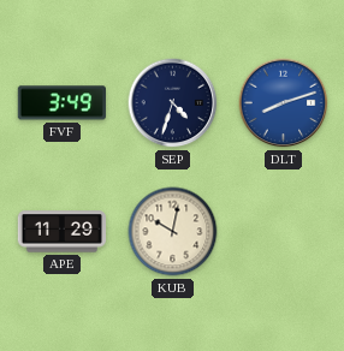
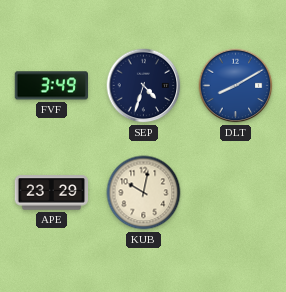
DLT: 8:12 -> 8:10
APE: 11:29 -> 23:29
